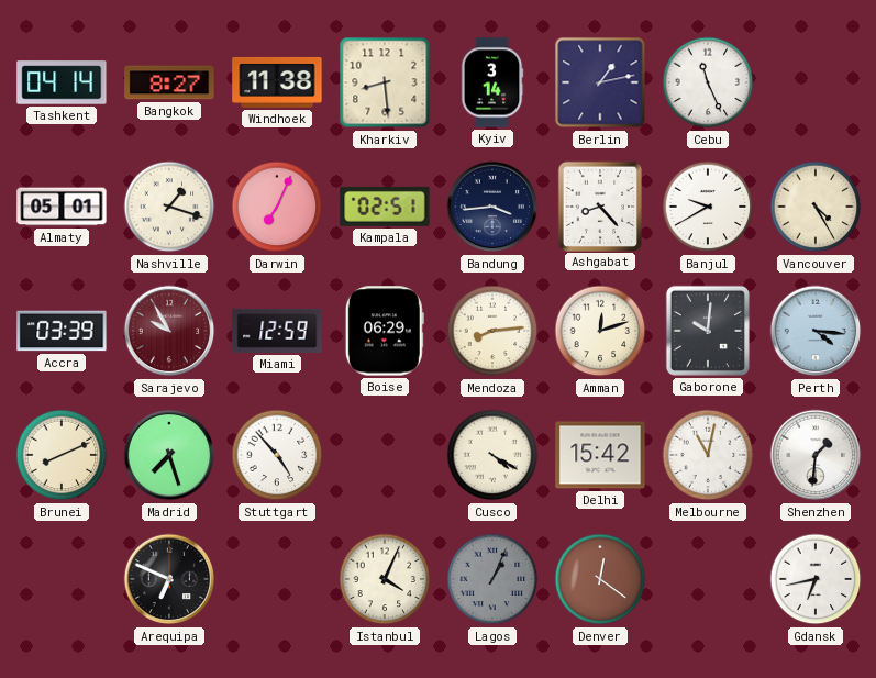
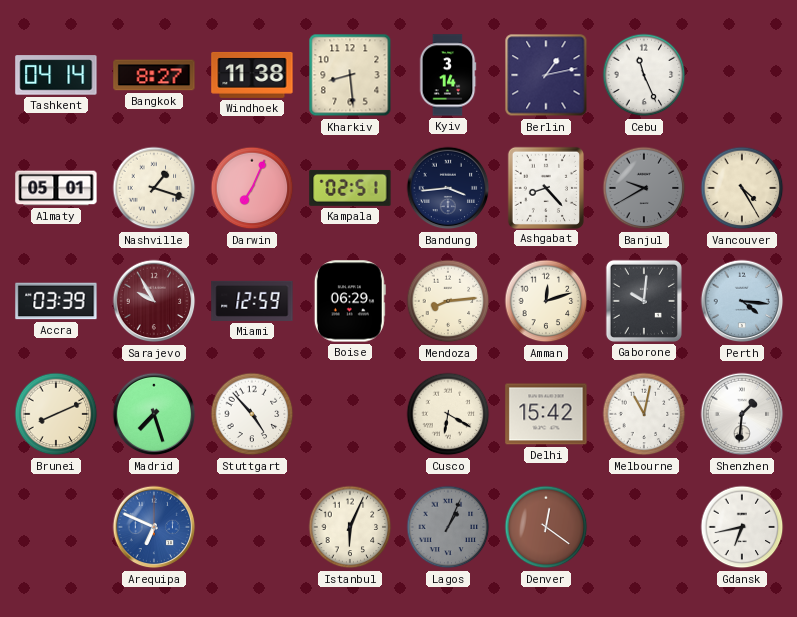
Banjul dial: white -> grey
Cusco: 4:20 -> 6:20
Arequipa dial: black -> blue
Istanbul: 4:04 -> 6:04
